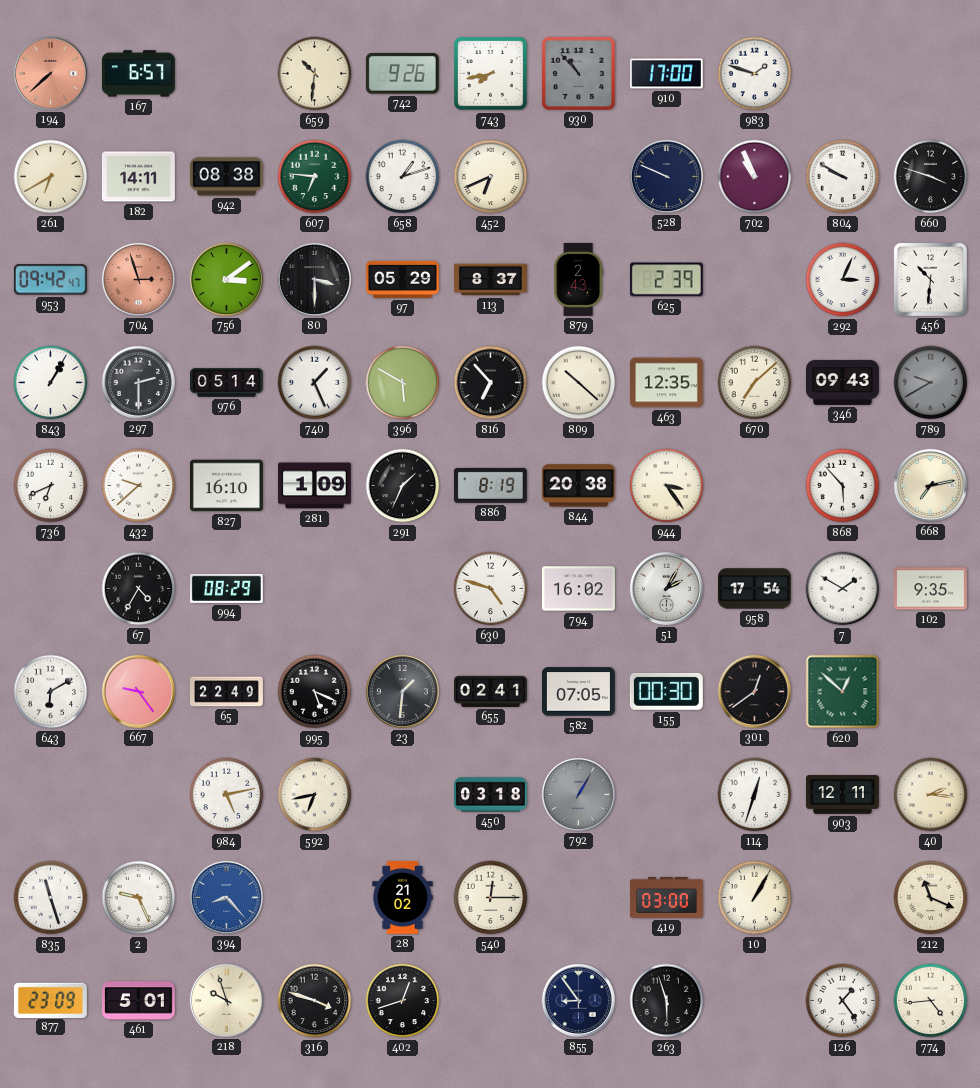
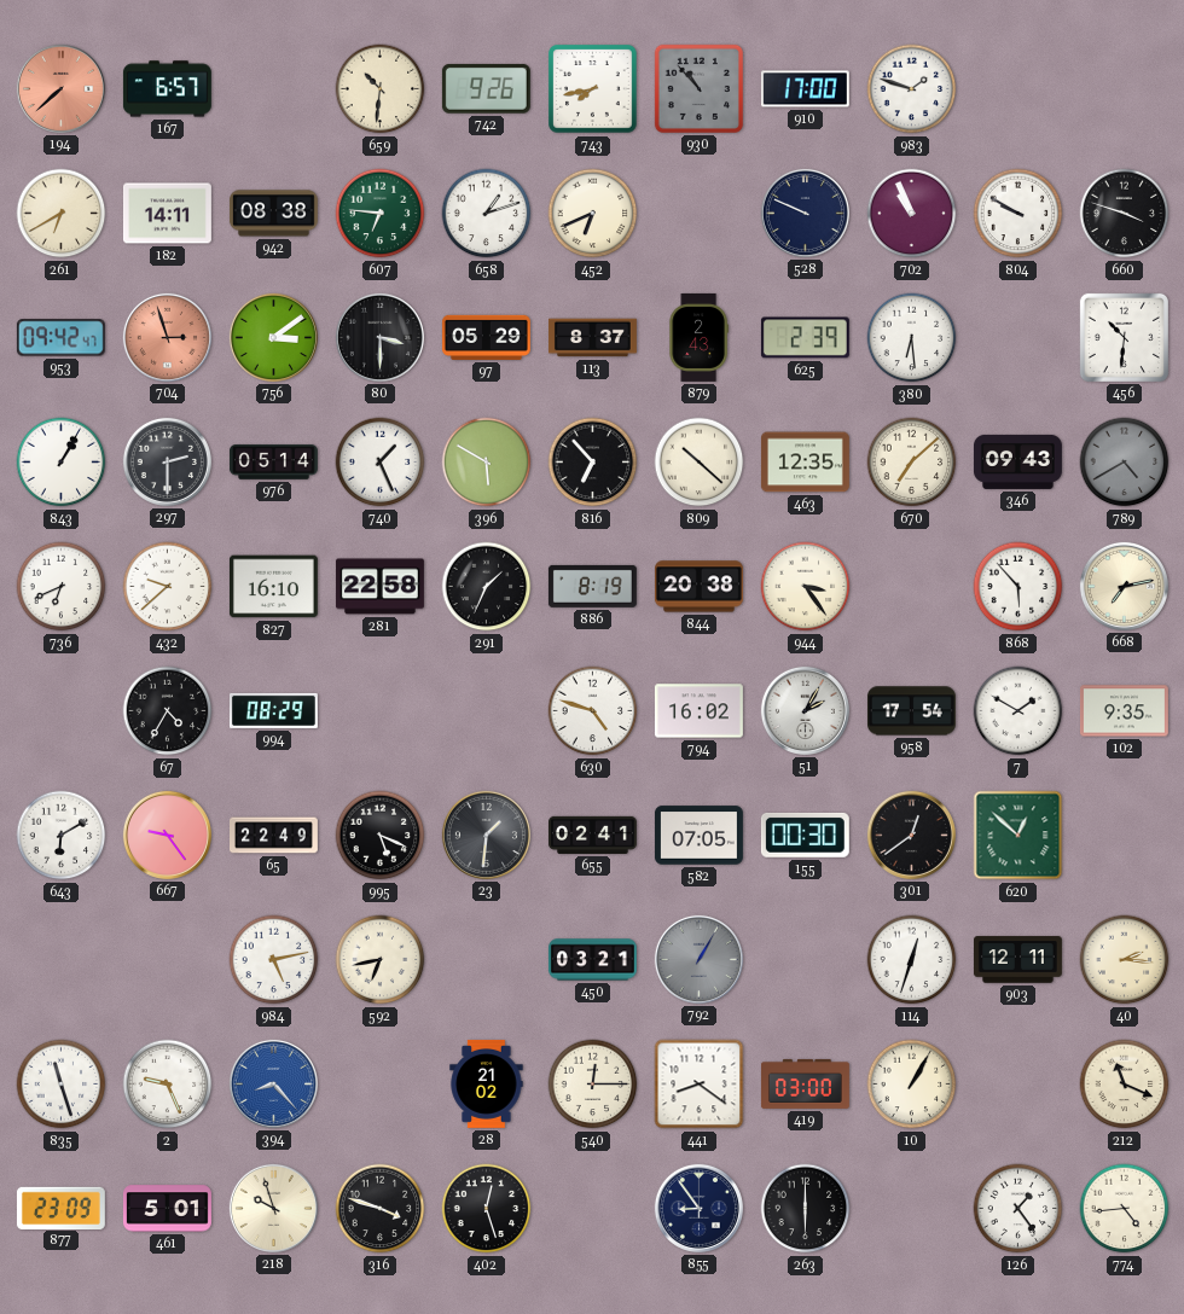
380: none -> 6:29
292: 3:04 -> none
789: 9:40 -> 4:40
281: 1:09 -> 22:58
450: 03:18 -> 03:21
441: none -> 8:21
402: 12:42 -> 12:27
263: 5:57 -> 6:00
